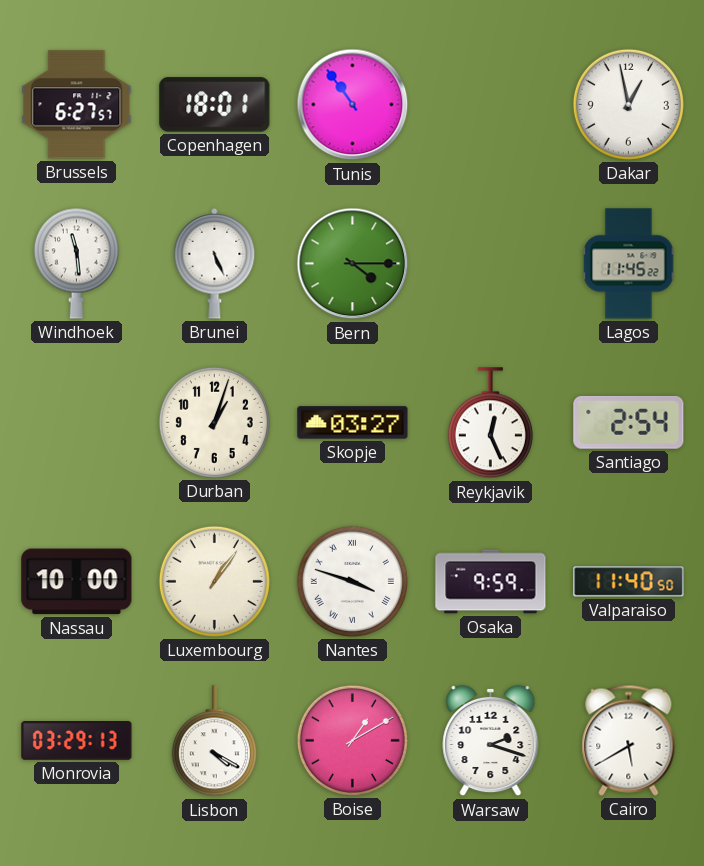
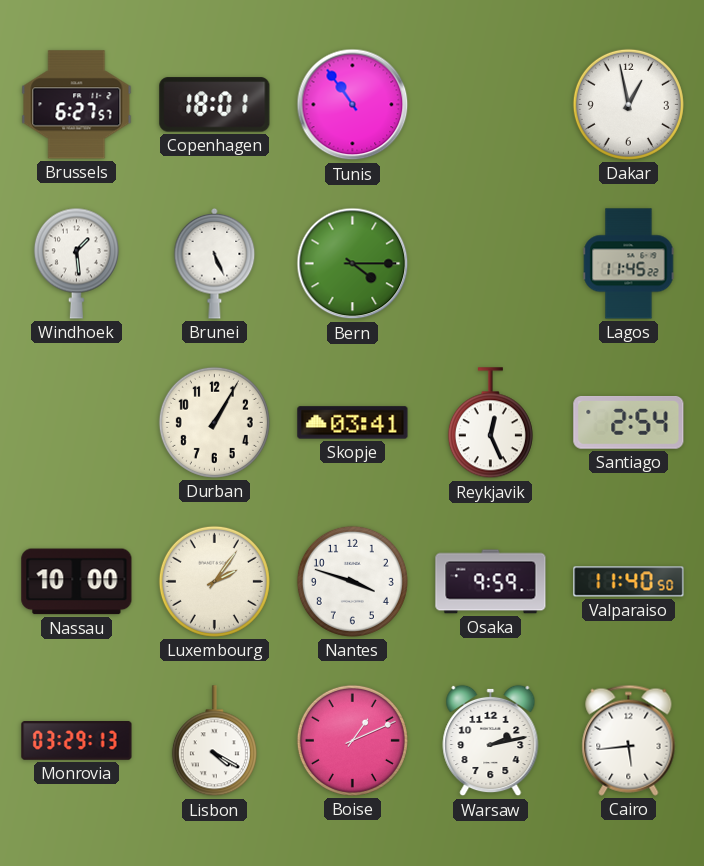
Windhoek: 11:29 -> 1:29
Durban: 1:03 -> 1:05
Skopje: 03:27 -> 03:41
Luxembourg: 1:06 -> 2:06
Nantes numerals: Roman -> Arabic
Boise: 1:10 -> 1:11
Warsaw: 2:18 -> 2:13
Cairo: 5:40 -> 5:44
